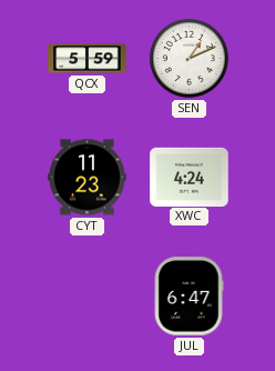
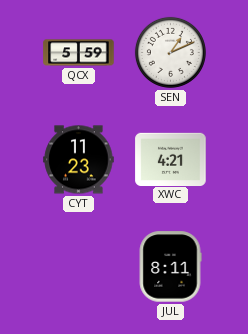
XWC: 4:24 -> 4:21
JUL: 6:47 -> 8:11
